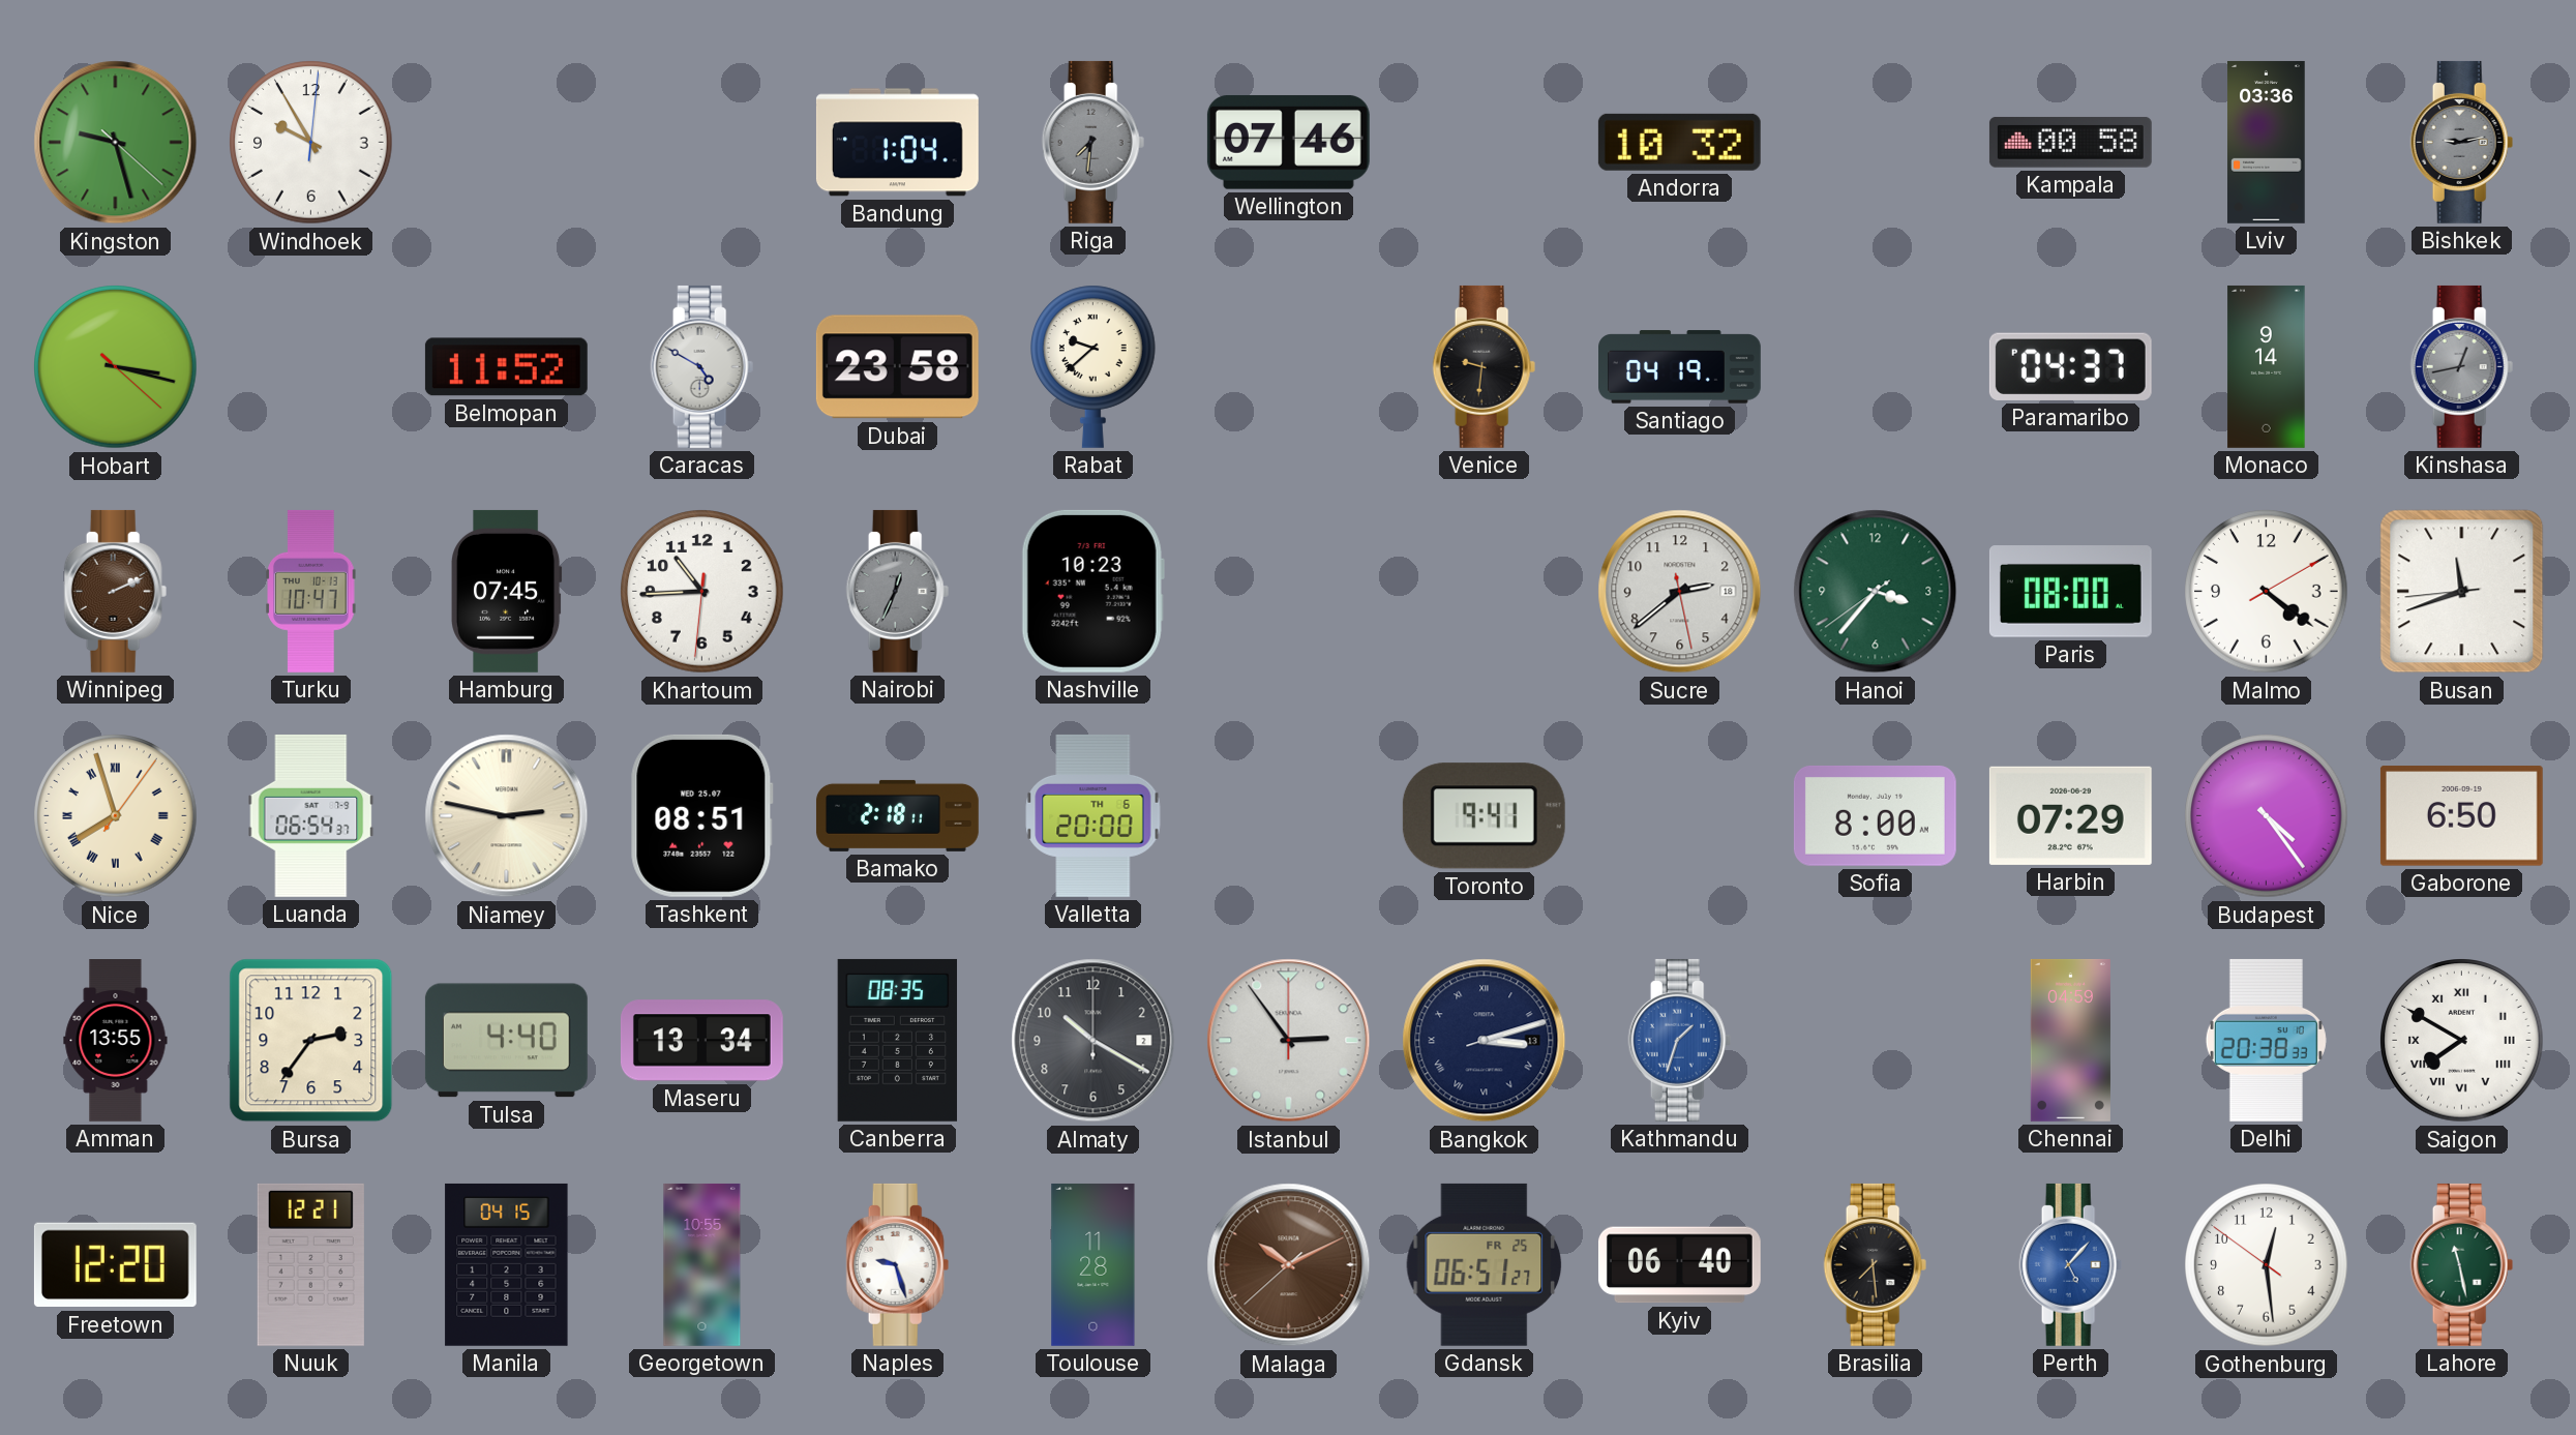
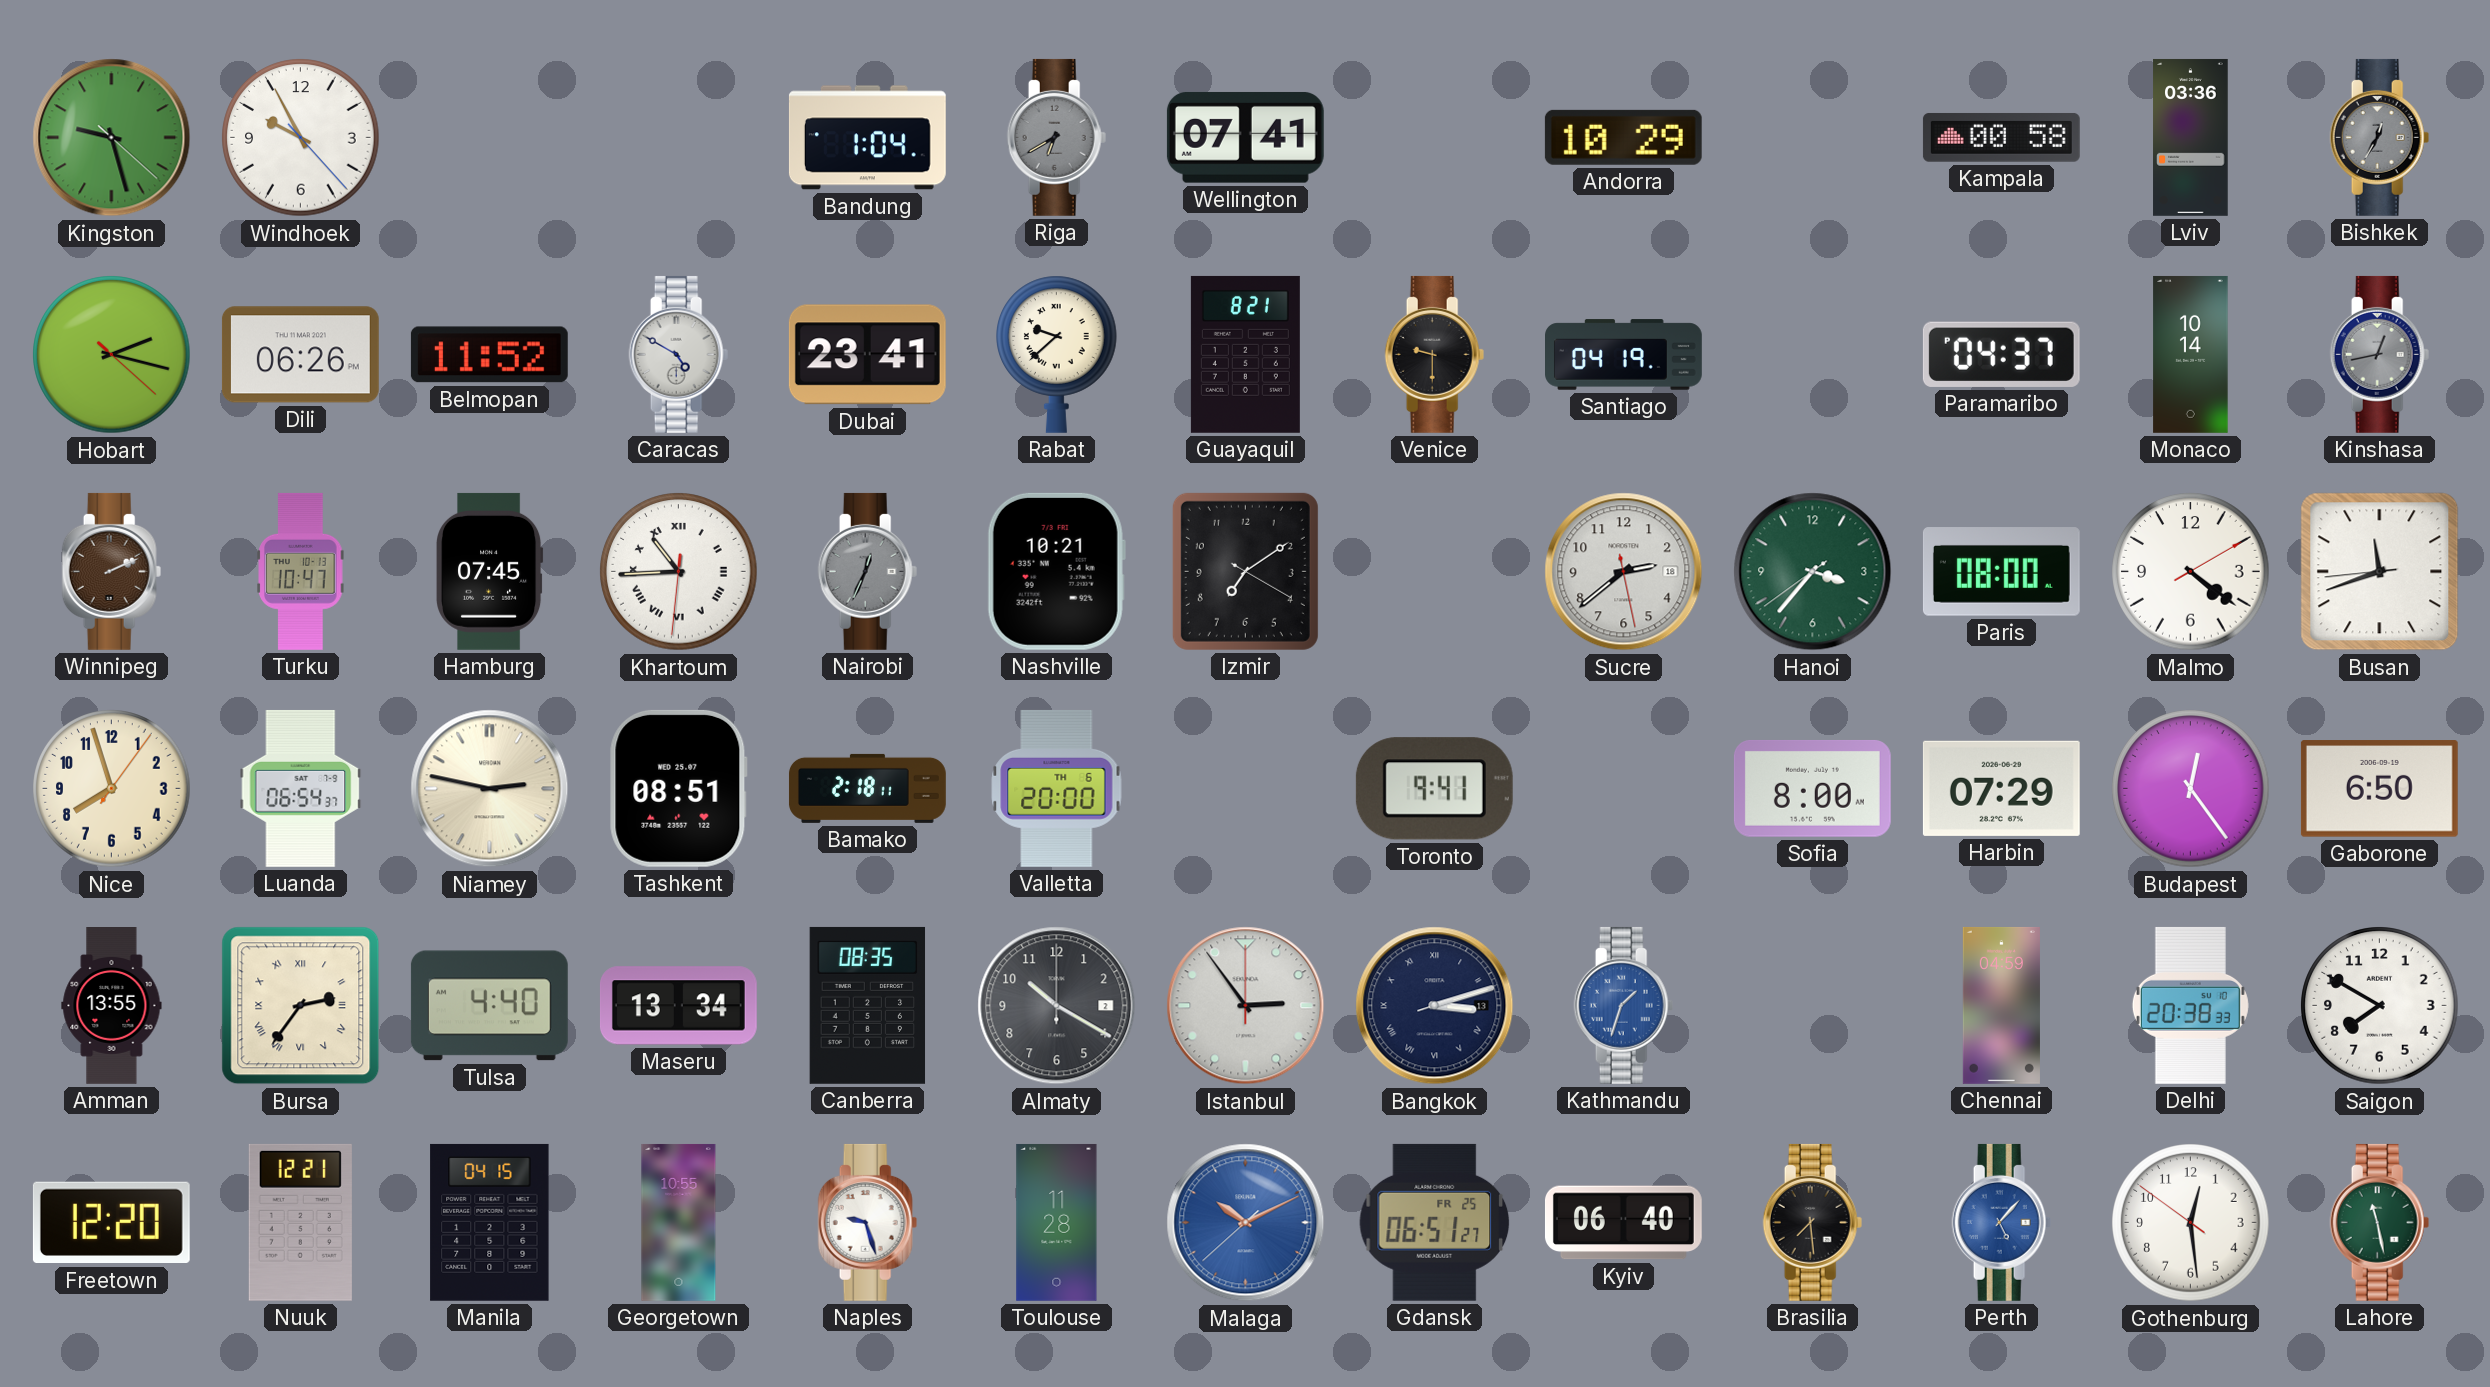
Windhoek: 9:55:01 -> 9:55:23
Riga: 7:31 -> 6:40
Wellington: 07:46 -> 07:41
Andorra: 10:32 -> 10:29
Bishkek: 9:13 -> 12:35
Hobart: 3:17 -> 2:17
Dili: none -> 06:26
Dubai: 23:58 -> 23:41
Guayaquil: none -> 8:21
Venice: 9:31 -> 9:30
Monaco: 9:14 -> 10:14
Khartoum numerals: Arabic -> Roman
Nashville: 10:23 -> 10:21
Izmir: none -> 7:09
Nice numerals: Roman -> Arabic
Budapest: 4:24 -> 12:24
Bursa numerals: Arabic -> Roman
Saigon numerals: Roman -> Arabic
Malaga dial: brown -> blue
